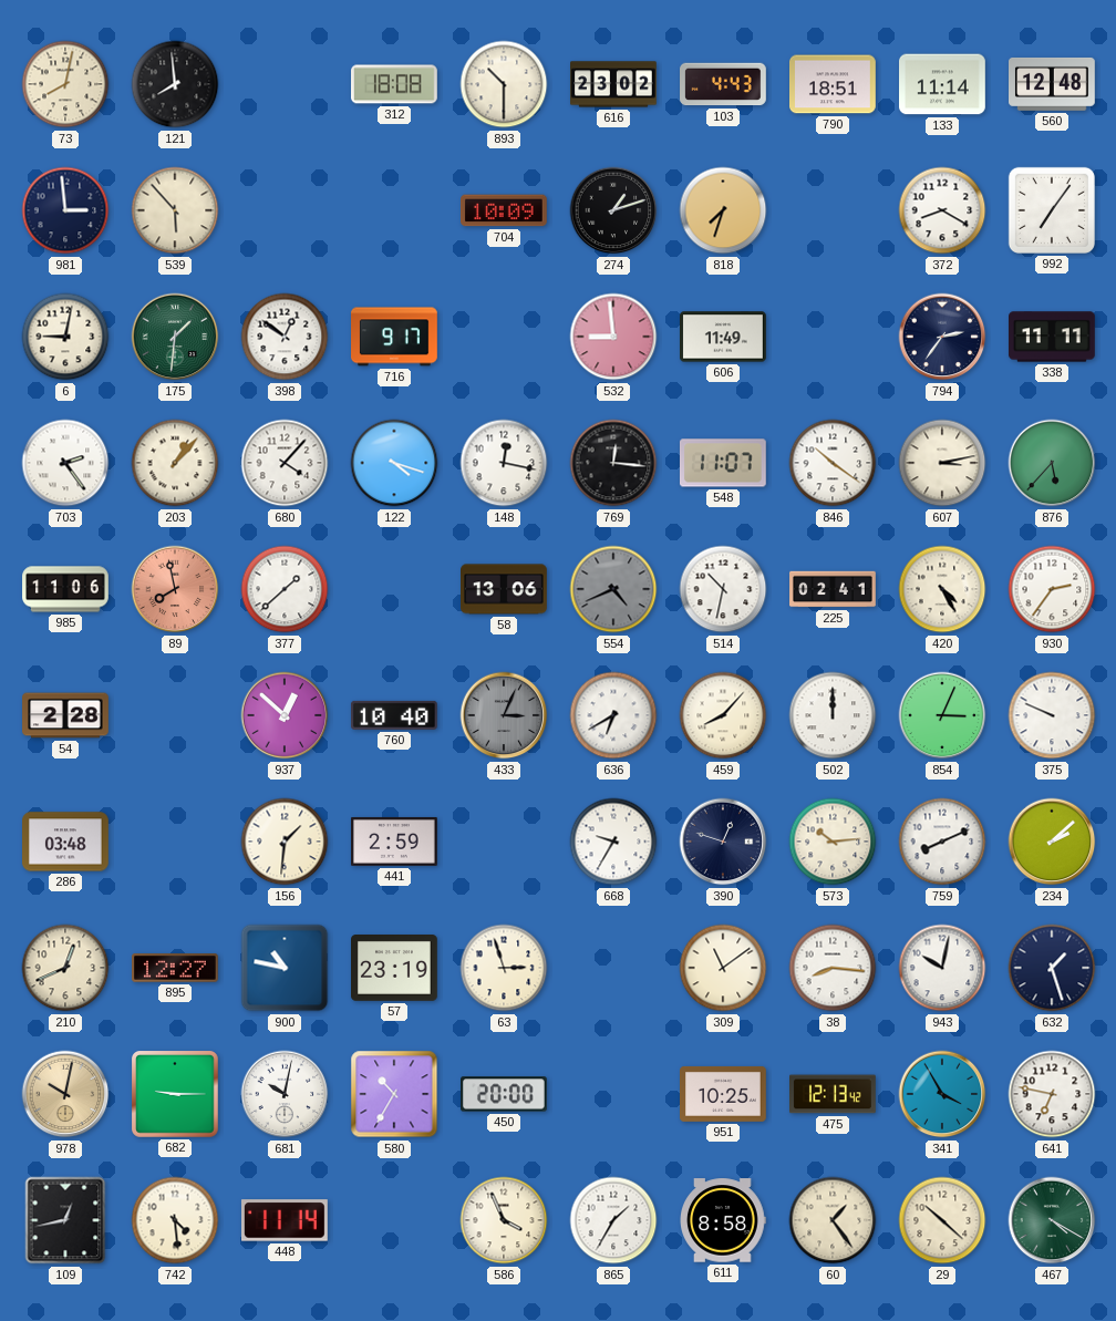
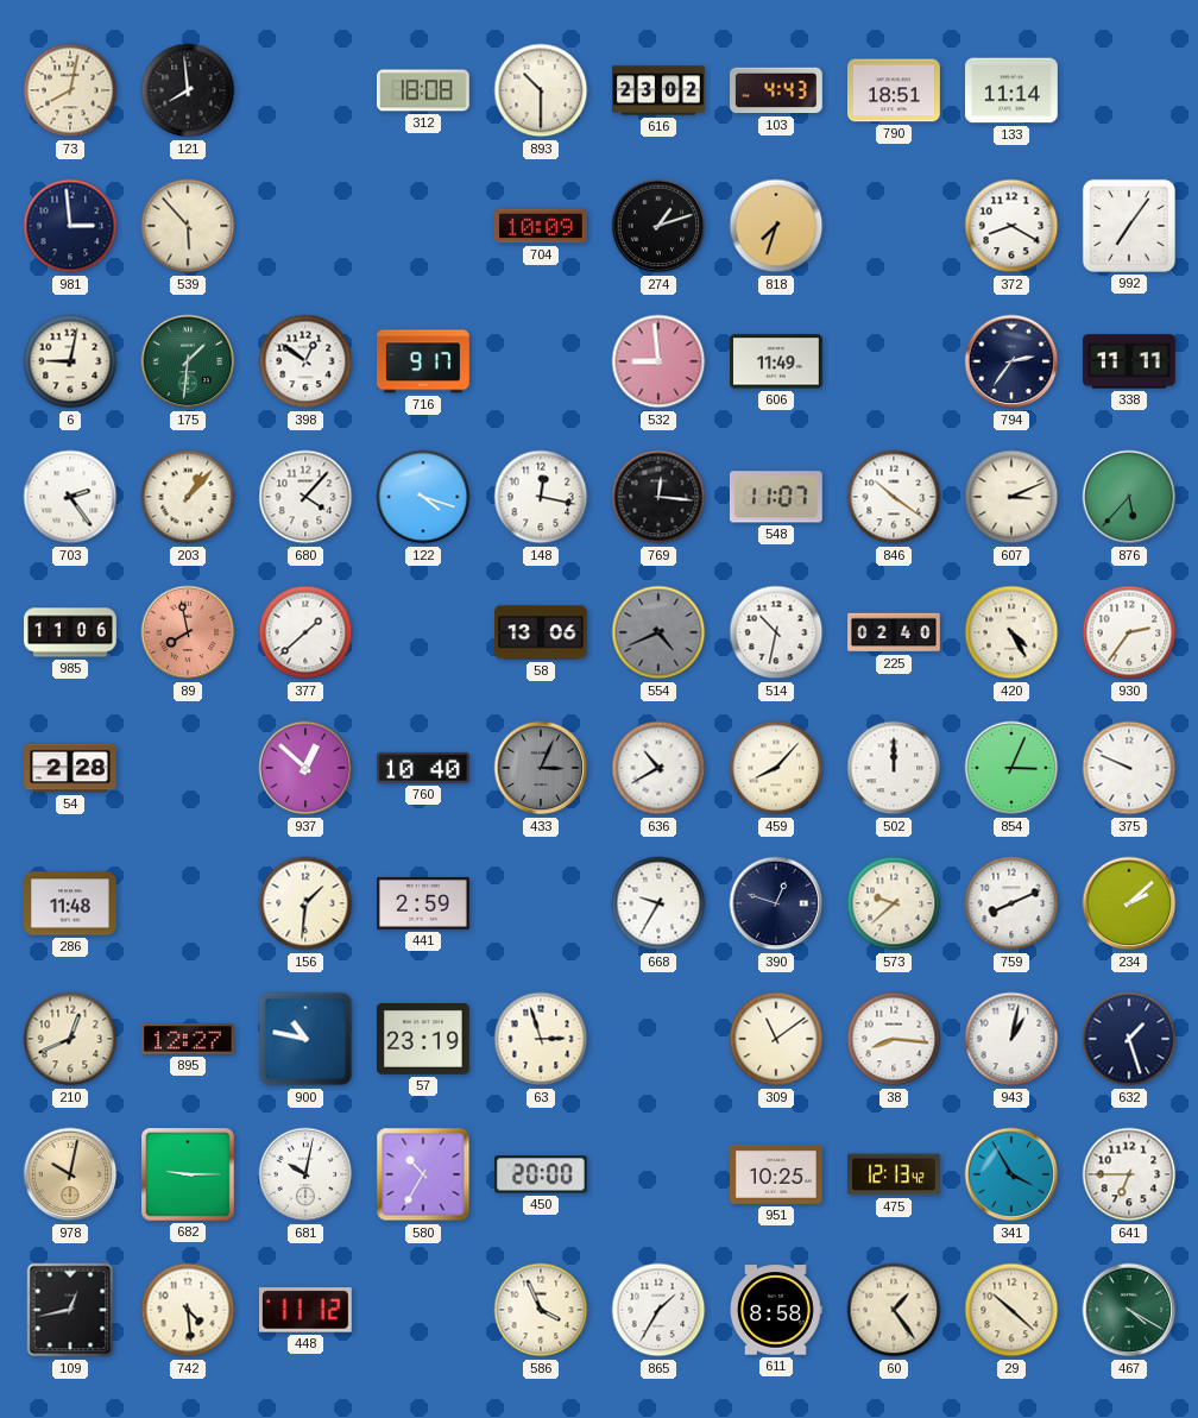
560: 12:48 -> none
607: 3:13 -> 3:11
225: 02:41 -> 02:40
636: 6:40 -> 10:40
286: 03:48 -> 11:48
573: 10:14 -> 9:38
943: 10:02 -> 1:02
641: 6:47 -> 6:45
448: 11:14 -> 11:12
